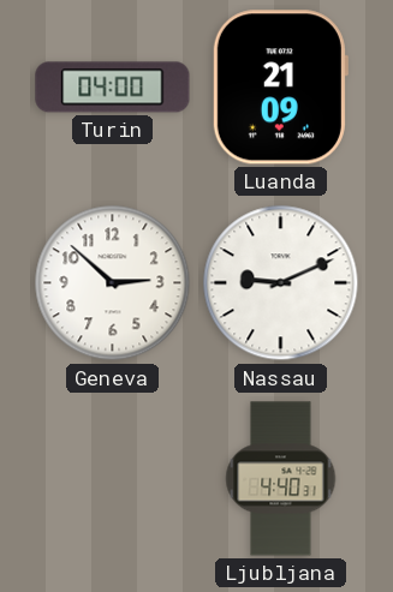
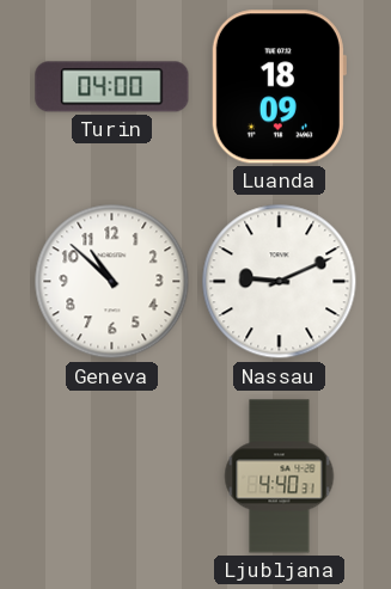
Luanda: 21:09 -> 18:09
Geneva: 2:52 -> 10:52
